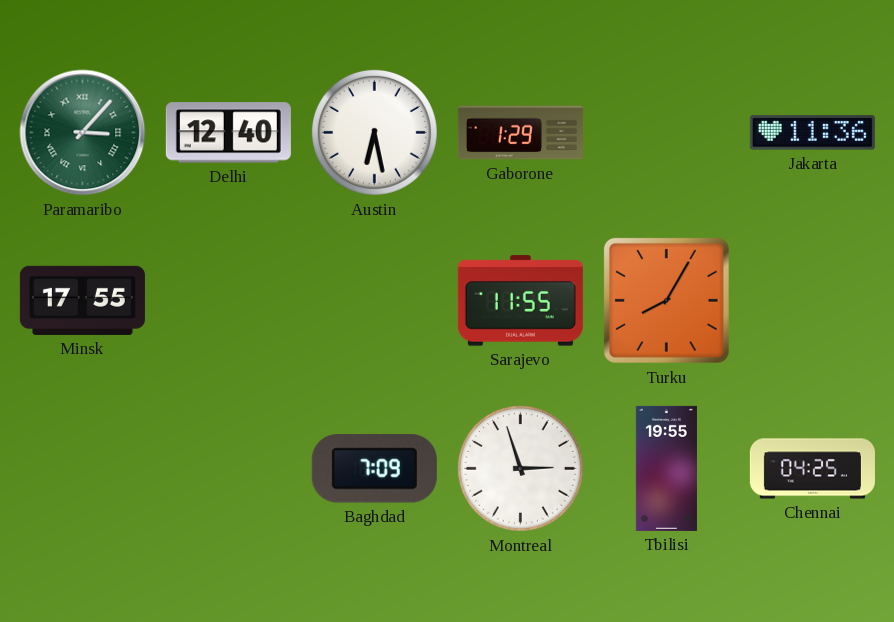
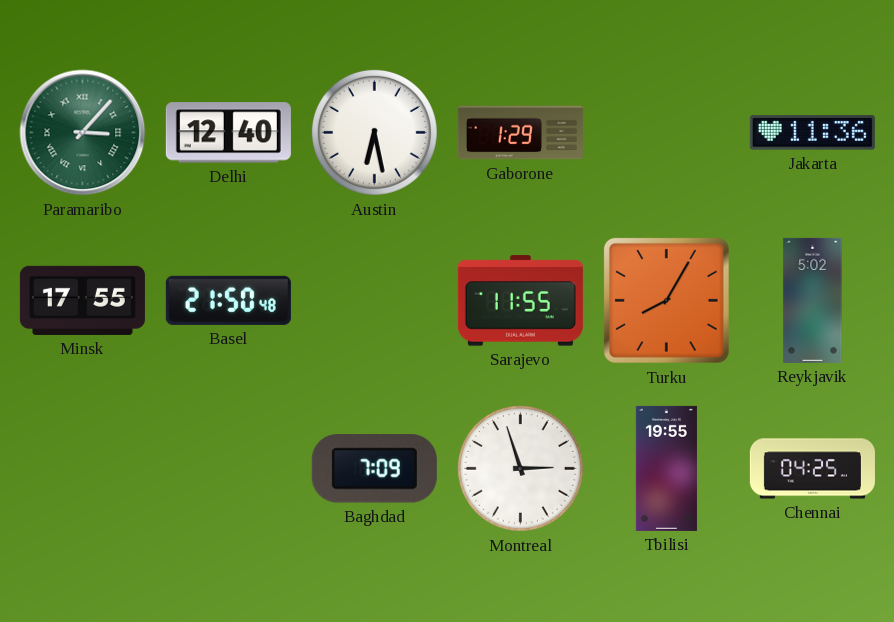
Basel: none -> 21:50
Reykjavik: none -> 5:02
